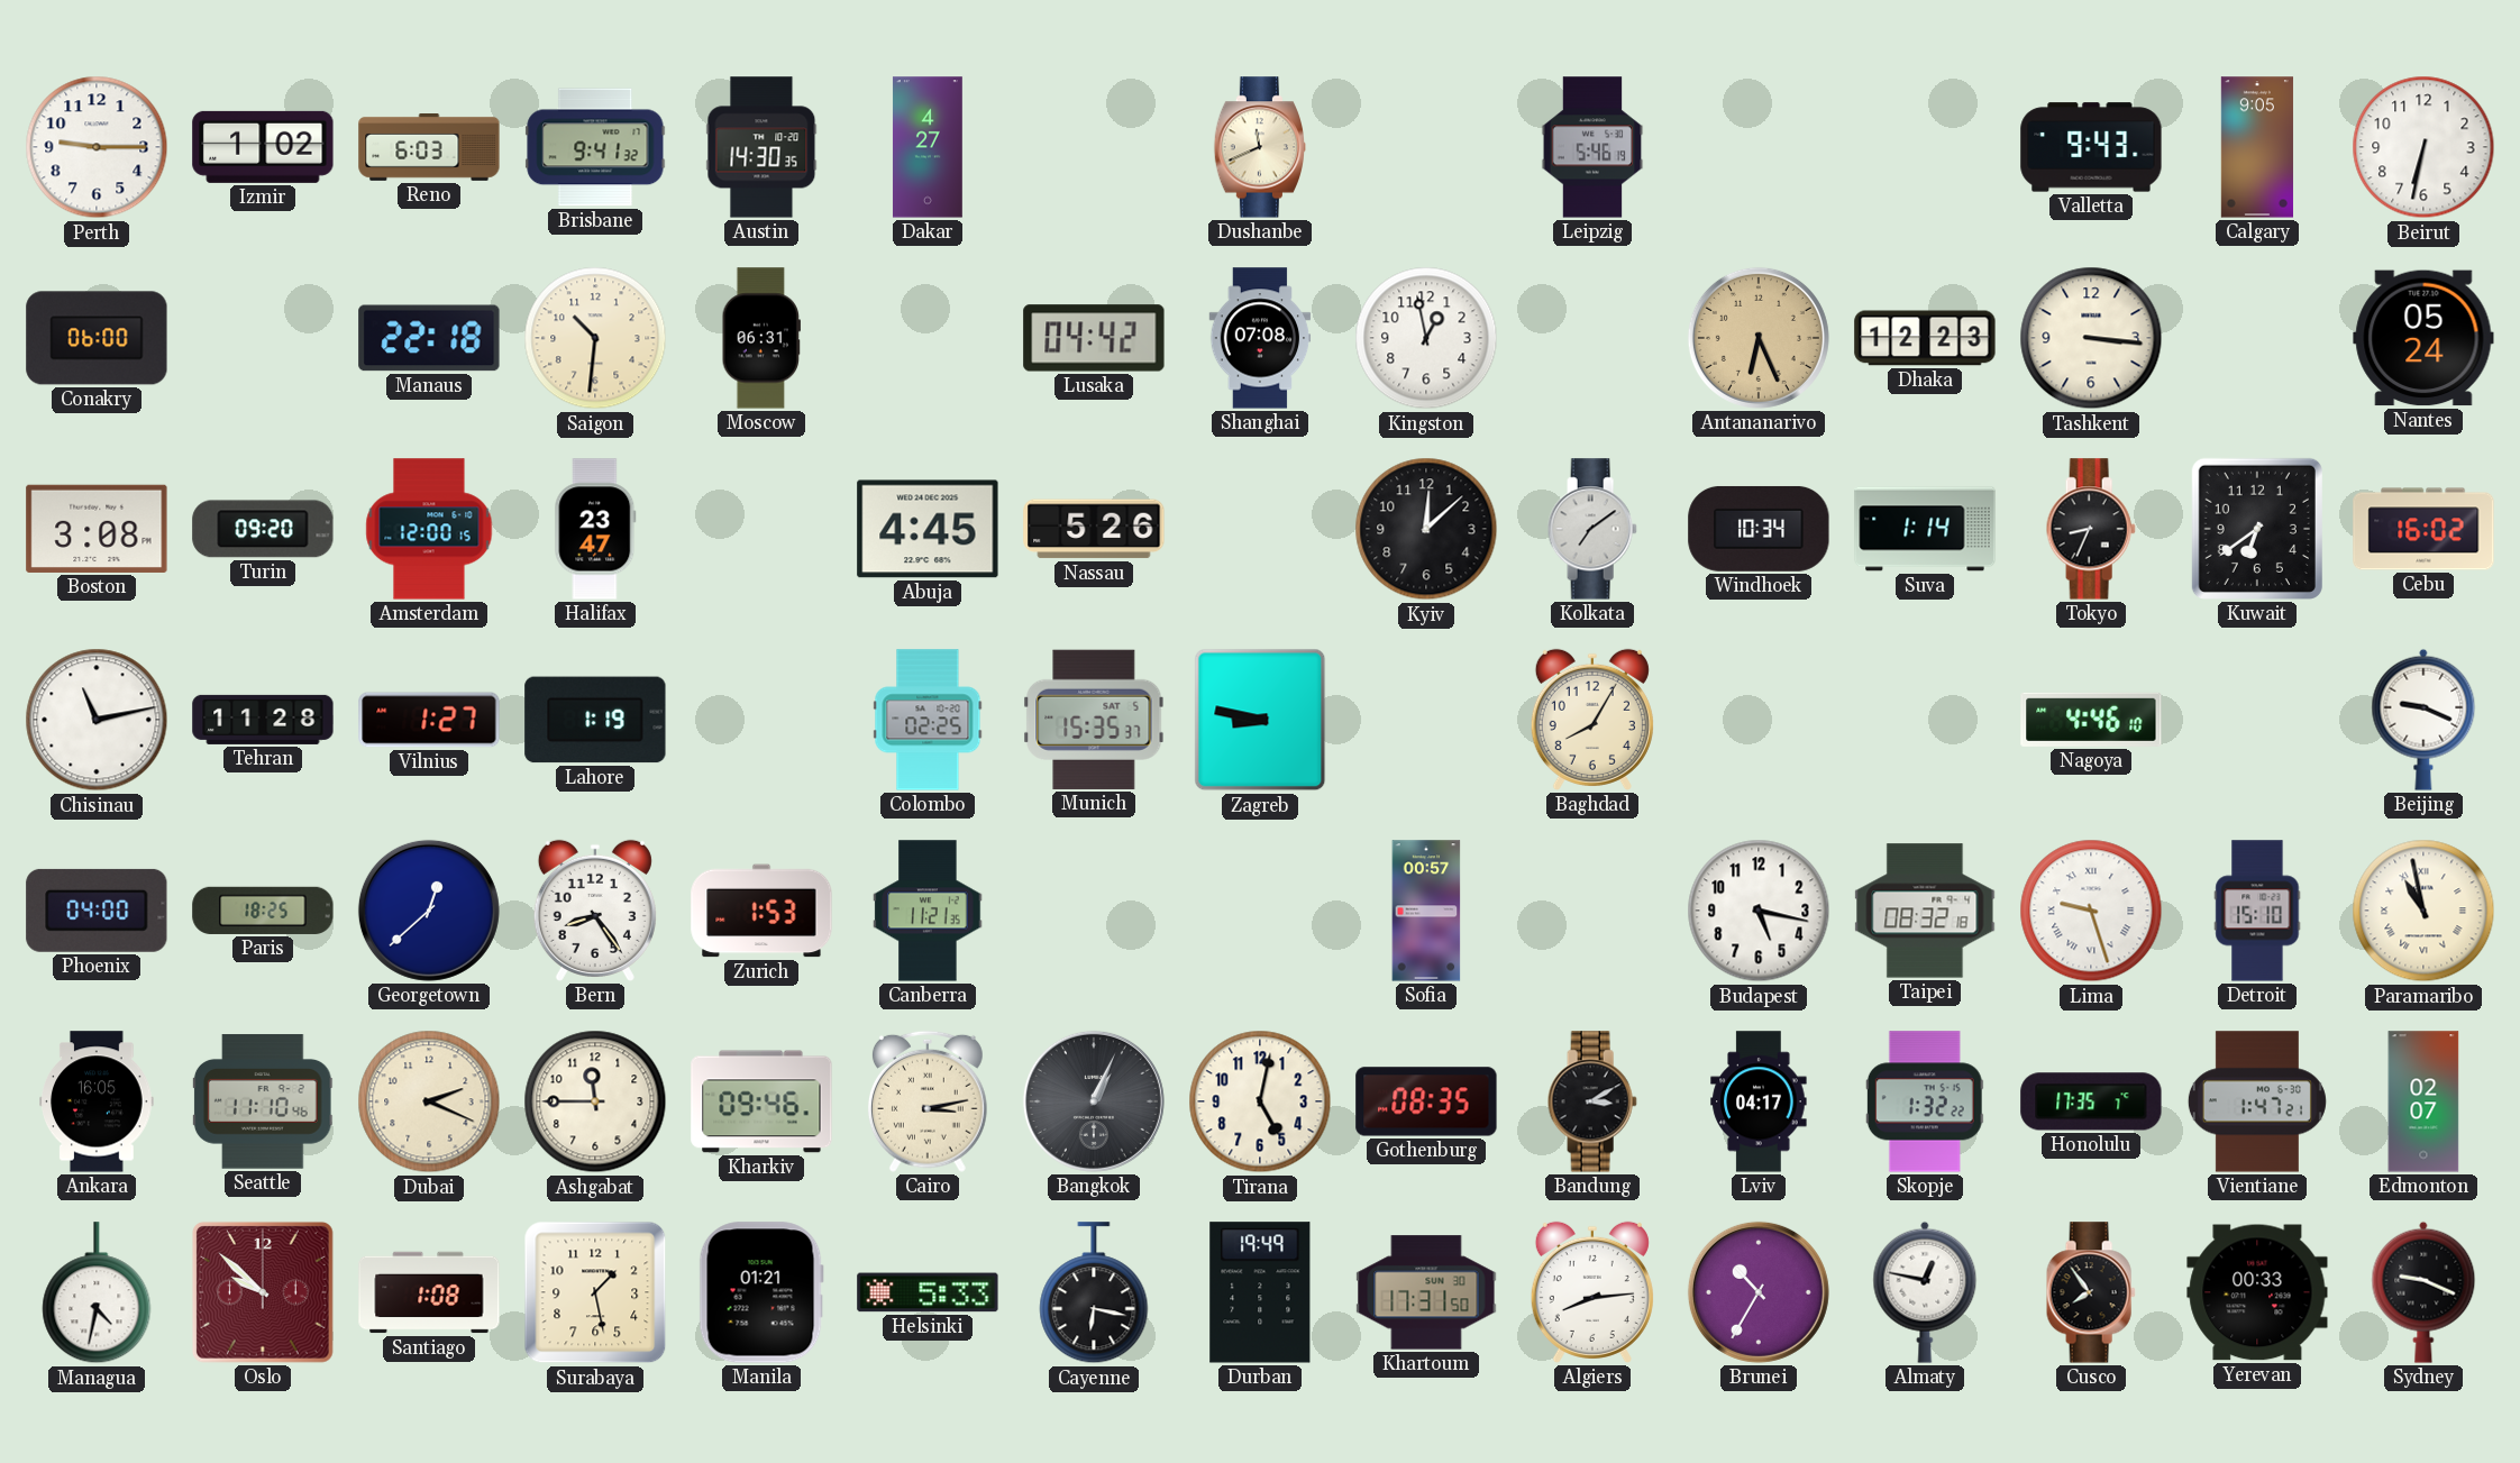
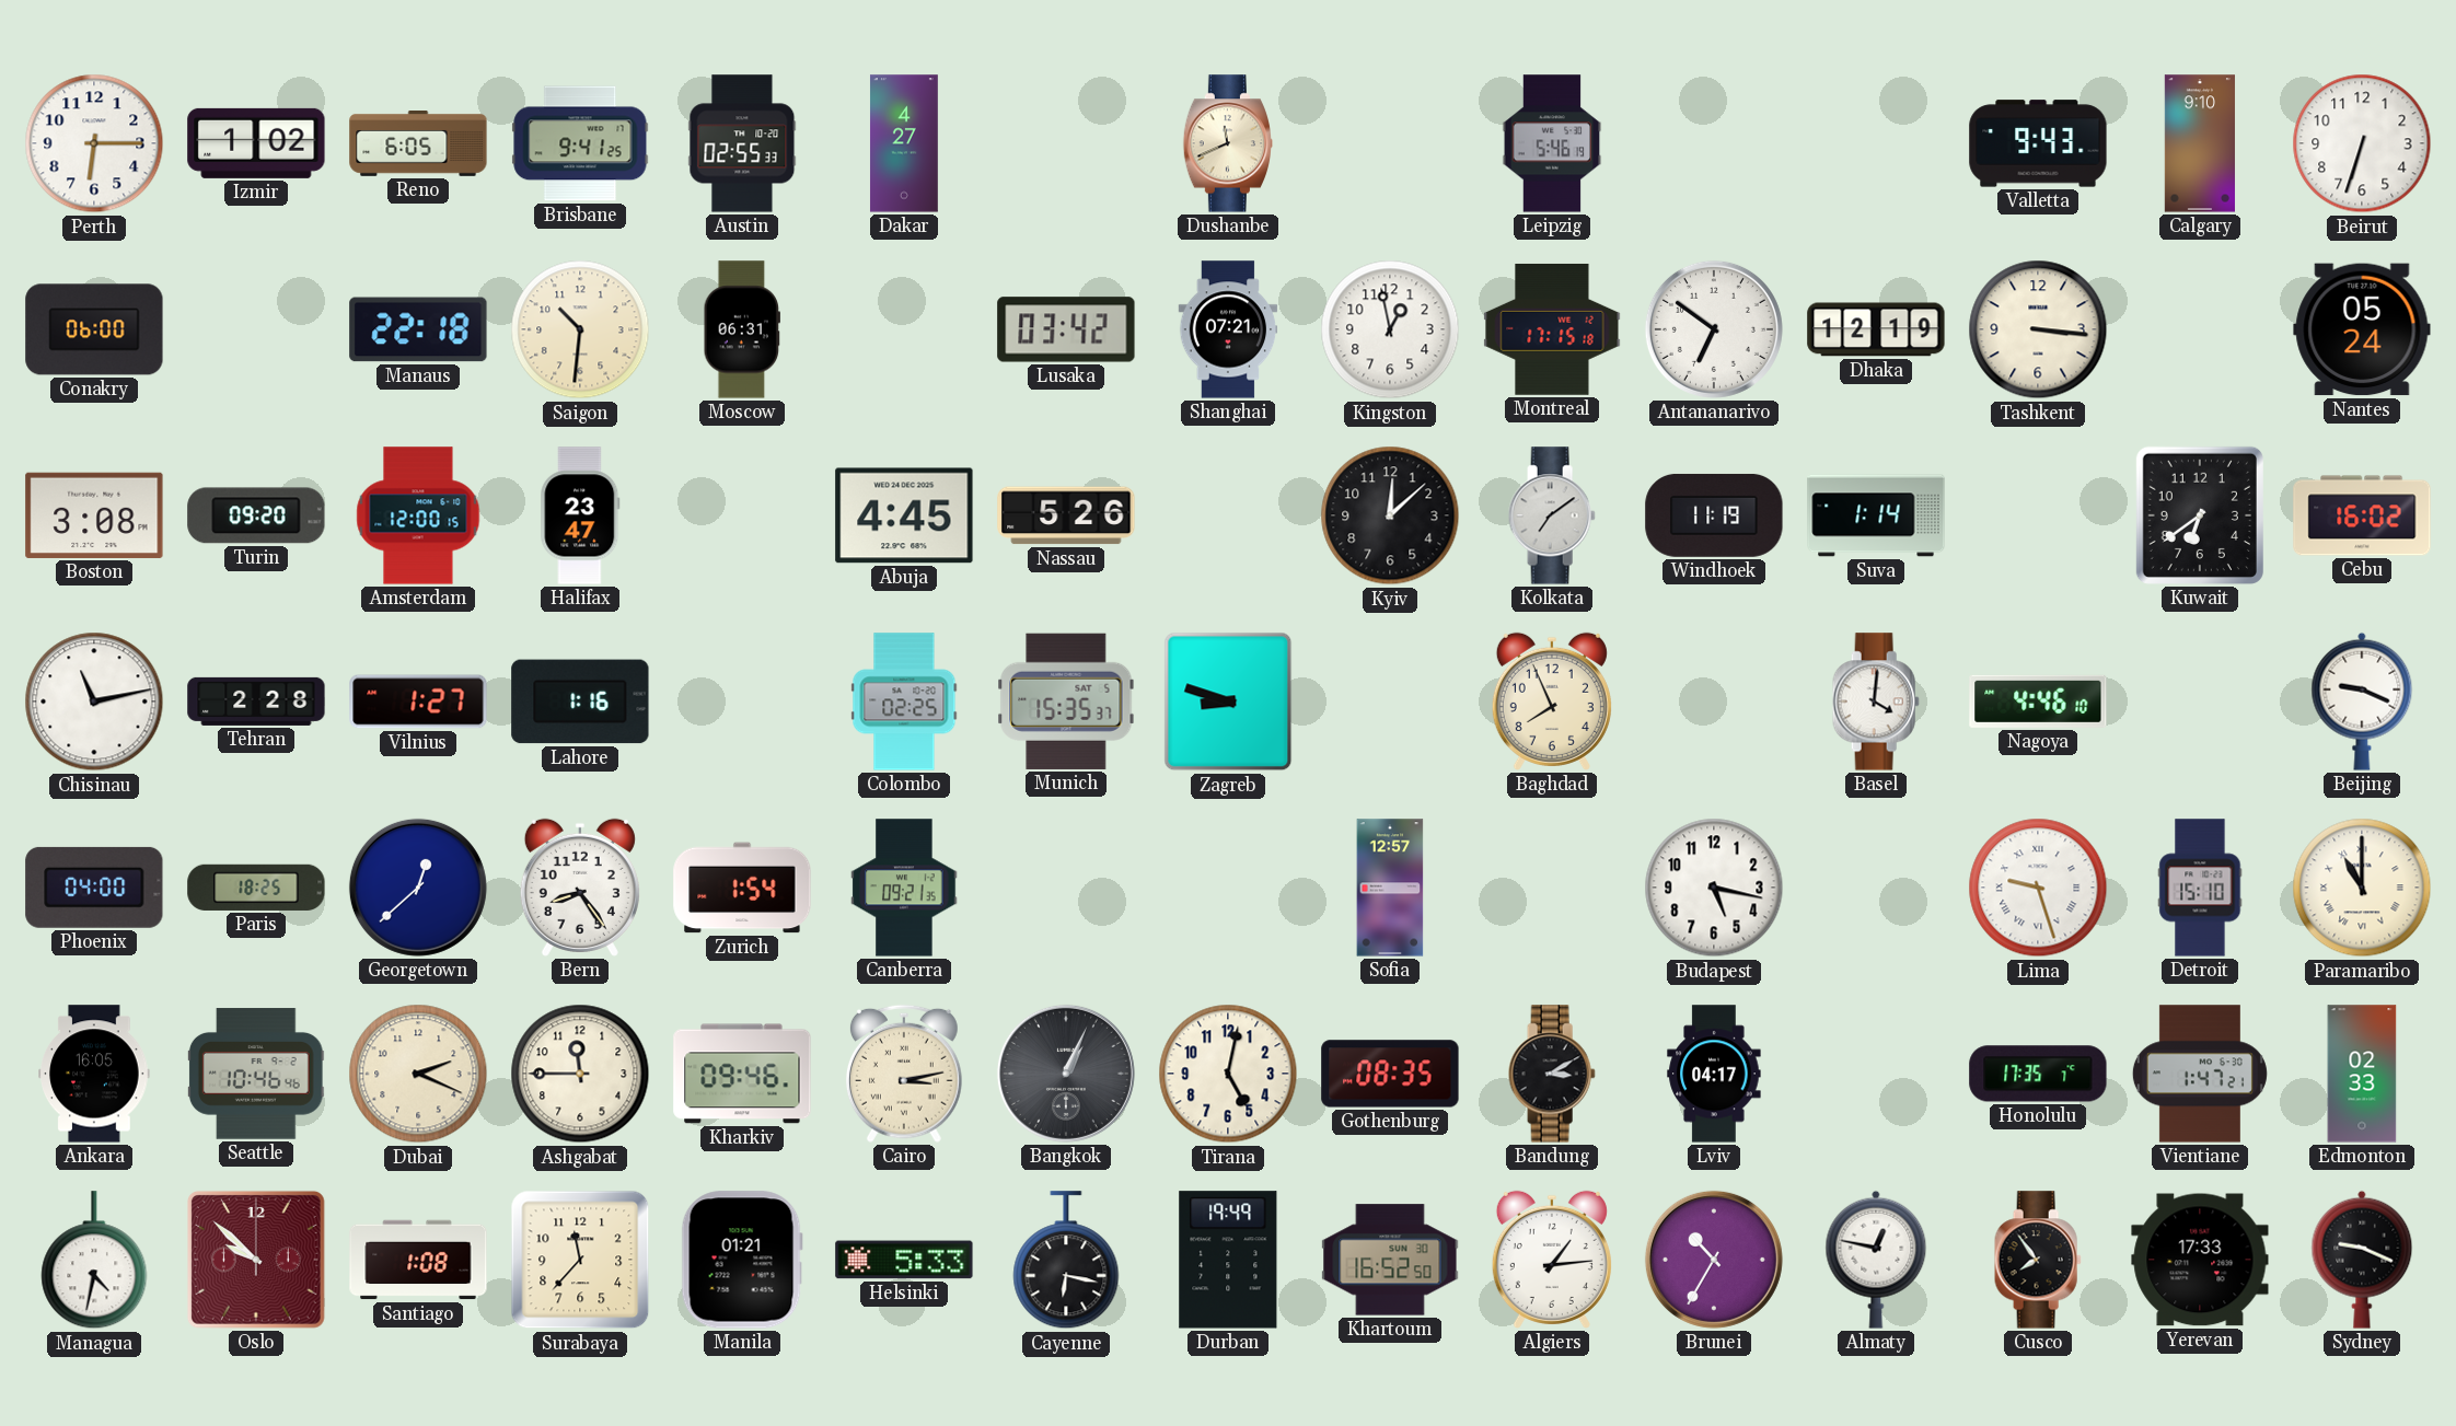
Perth: 9:15 -> 6:15
Reno: 6:03 -> 6:05
Brisbane: 9:41:32 -> 9:41:25
Austin: 14:30 -> 02:55
Calgary: 9:05 -> 9:10
Beirut: 6:32 -> 6:33
Lusaka: 04:42 -> 03:42
Shanghai: 07:08 -> 07:21
Montreal: none -> 17:15
Antananarivo: 6:26 -> 6:51
Antananarivo dial: champagne -> white
Dhaka: 12:23 -> 12:19
Windhoek: 10:34 -> 11:19
Tokyo: 8:34 -> none
Tehran: 11:28 -> 2:28
Lahore: 1:19 -> 1:16
Zagreb: 8:47 -> 8:48
Baghdad: 8:05 -> 7:56
Basel: none -> 4:01
Zurich: 1:53 -> 1:54
Canberra: 11:21 -> 09:21
Sofia: 00:57 -> 12:57
Taipei: 08:32 -> none
Paramaribo: 10:58 -> 11:00
Seattle: 11:10 -> 10:46
Skopje: 1:32 -> none
Edmonton: 02:07 -> 02:33
Surabaya: 1:28 -> 11:37
Khartoum: 17:31 -> 16:52
Algiers: 8:14 -> 1:14
Yerevan: 00:33 -> 17:33
